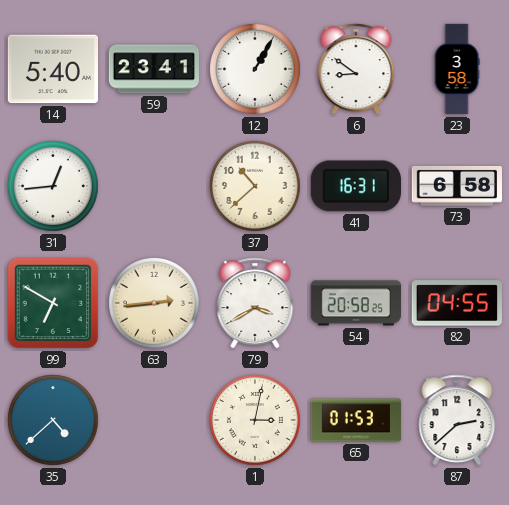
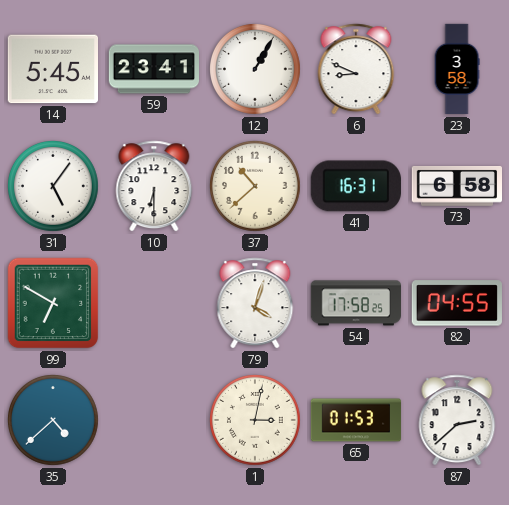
14: 5:40 -> 5:45
6: 8:51 -> 8:49
31: 12:44 -> 5:06
10: none -> 6:30
63: 2:44 -> none
79: 3:40 -> 4:03
54: 20:58 -> 17:58
